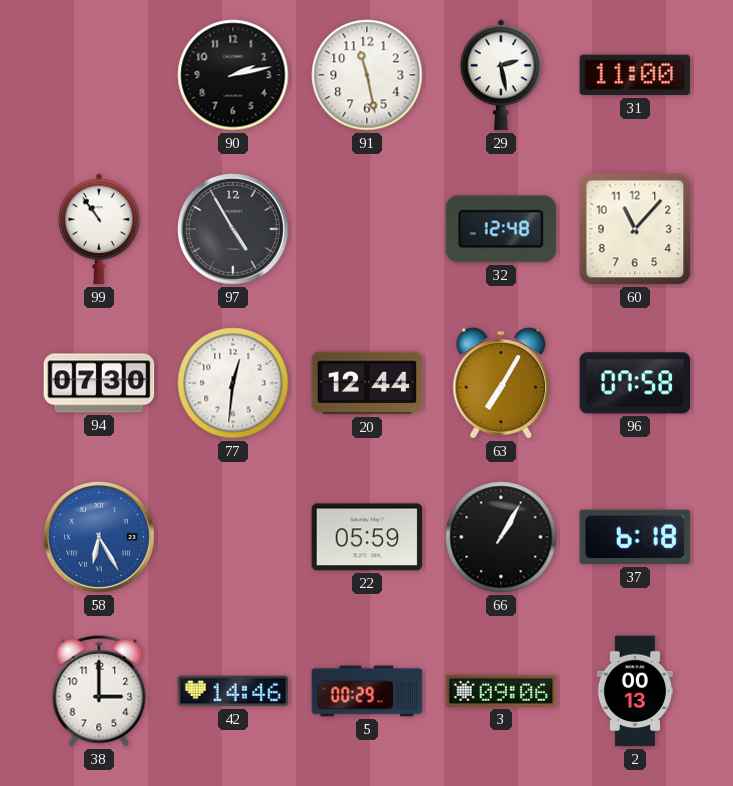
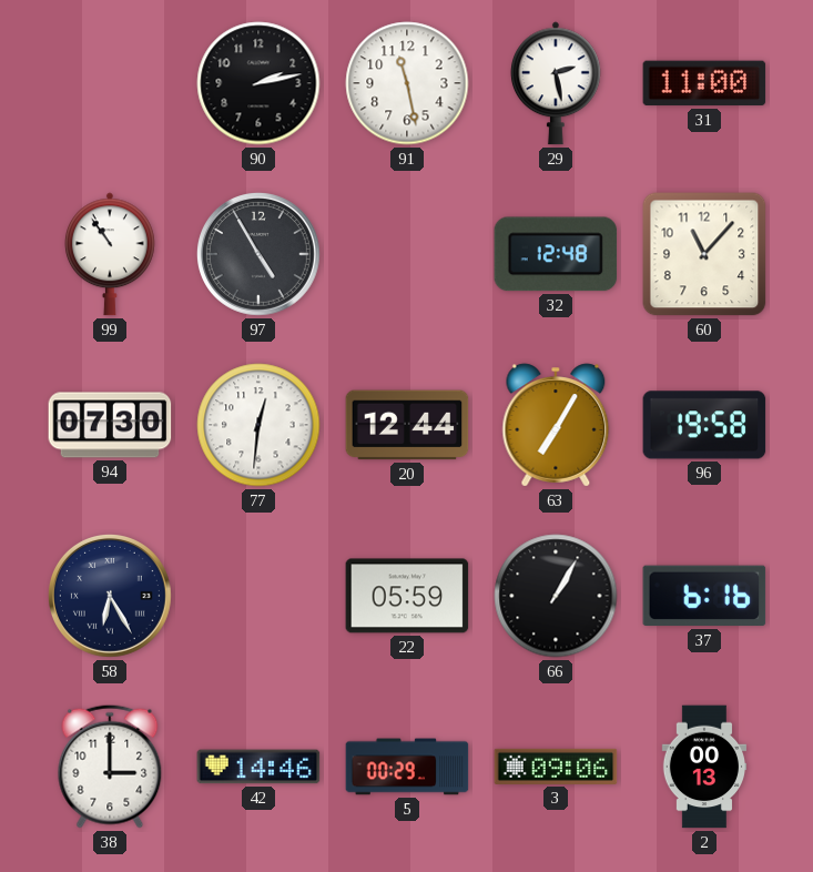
96: 07:58 -> 19:58
58 dial: blue -> navy
37: 6:18 -> 6:16
